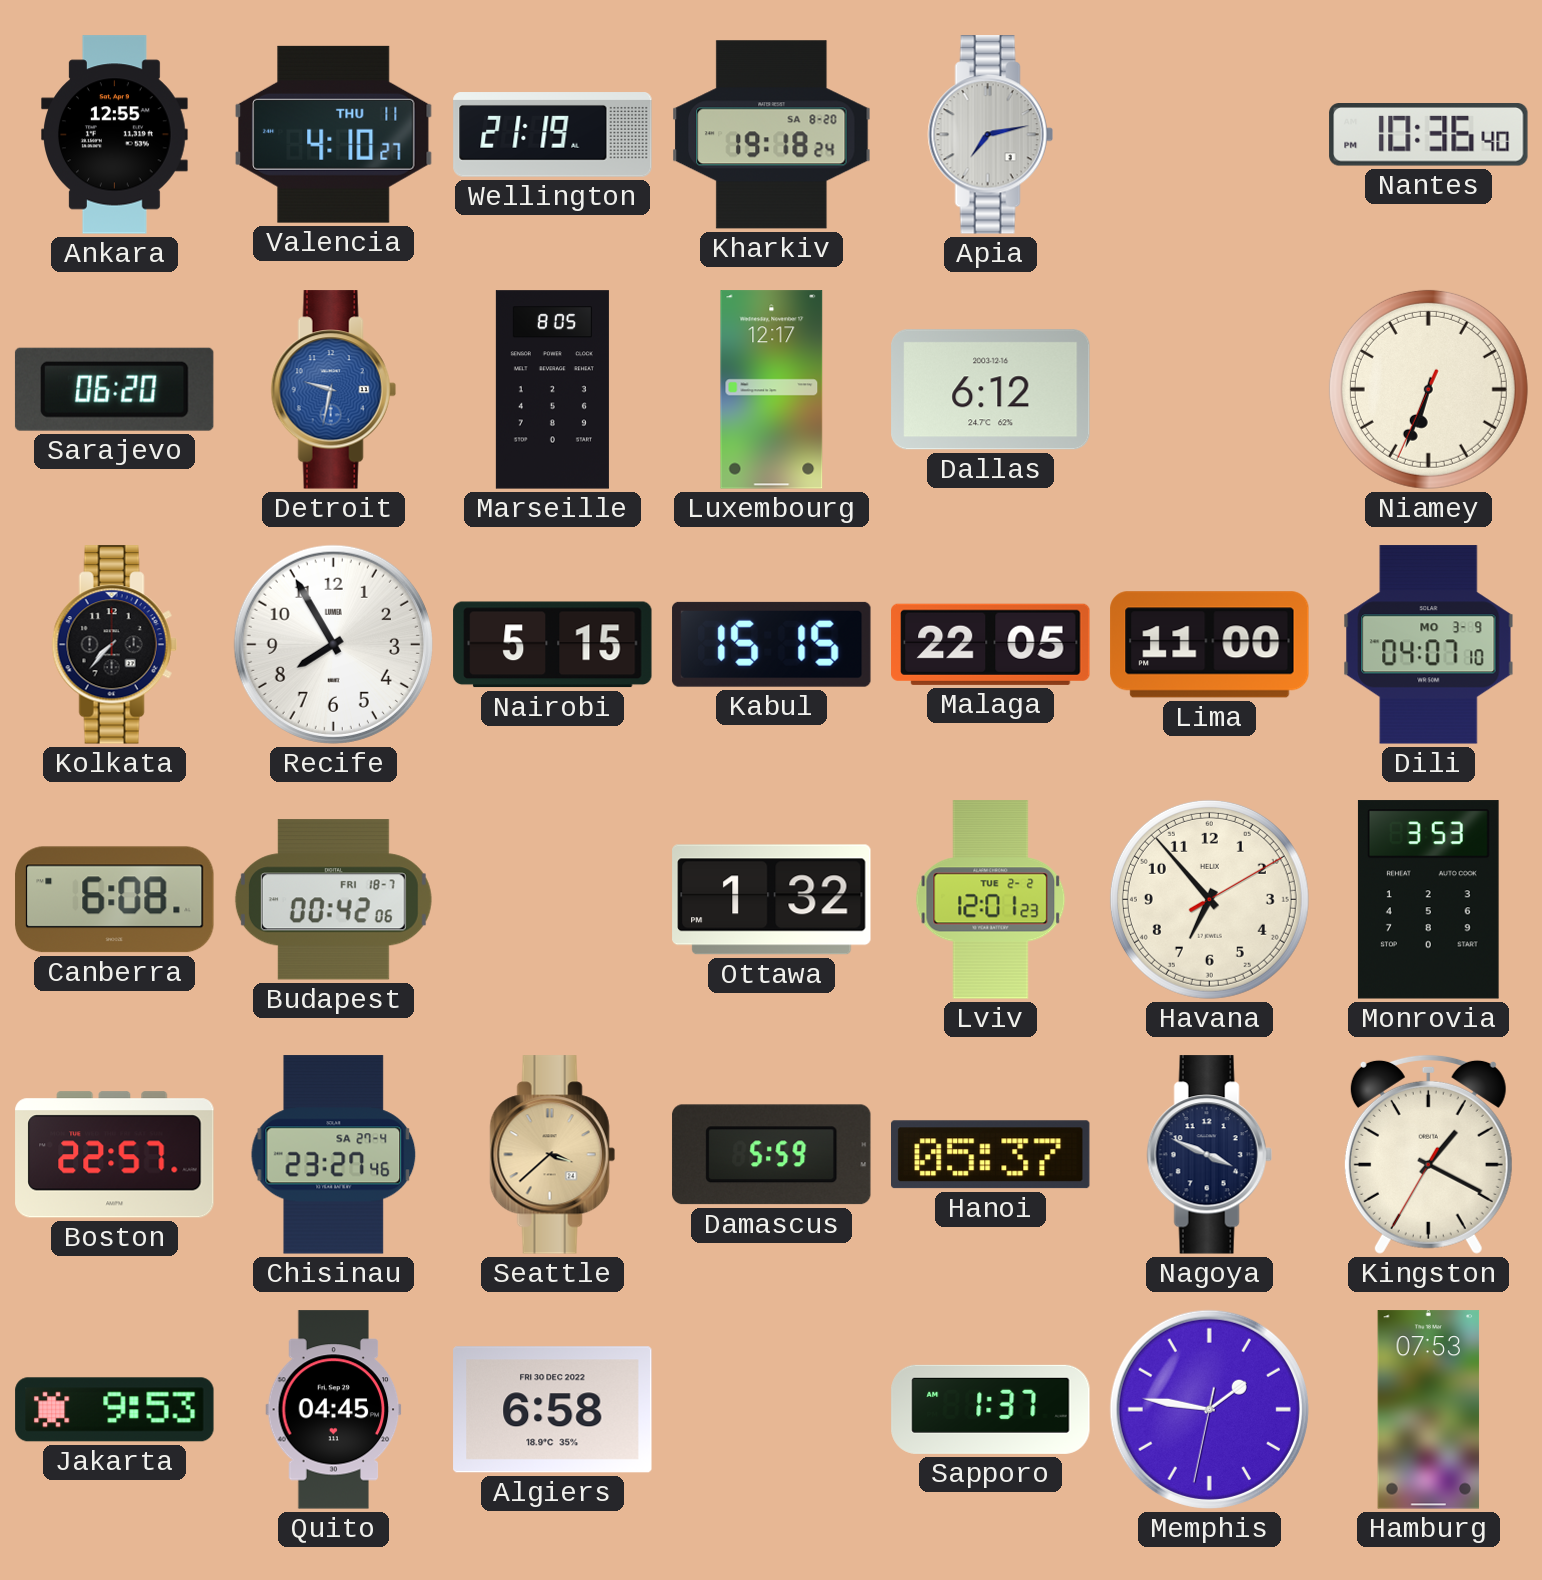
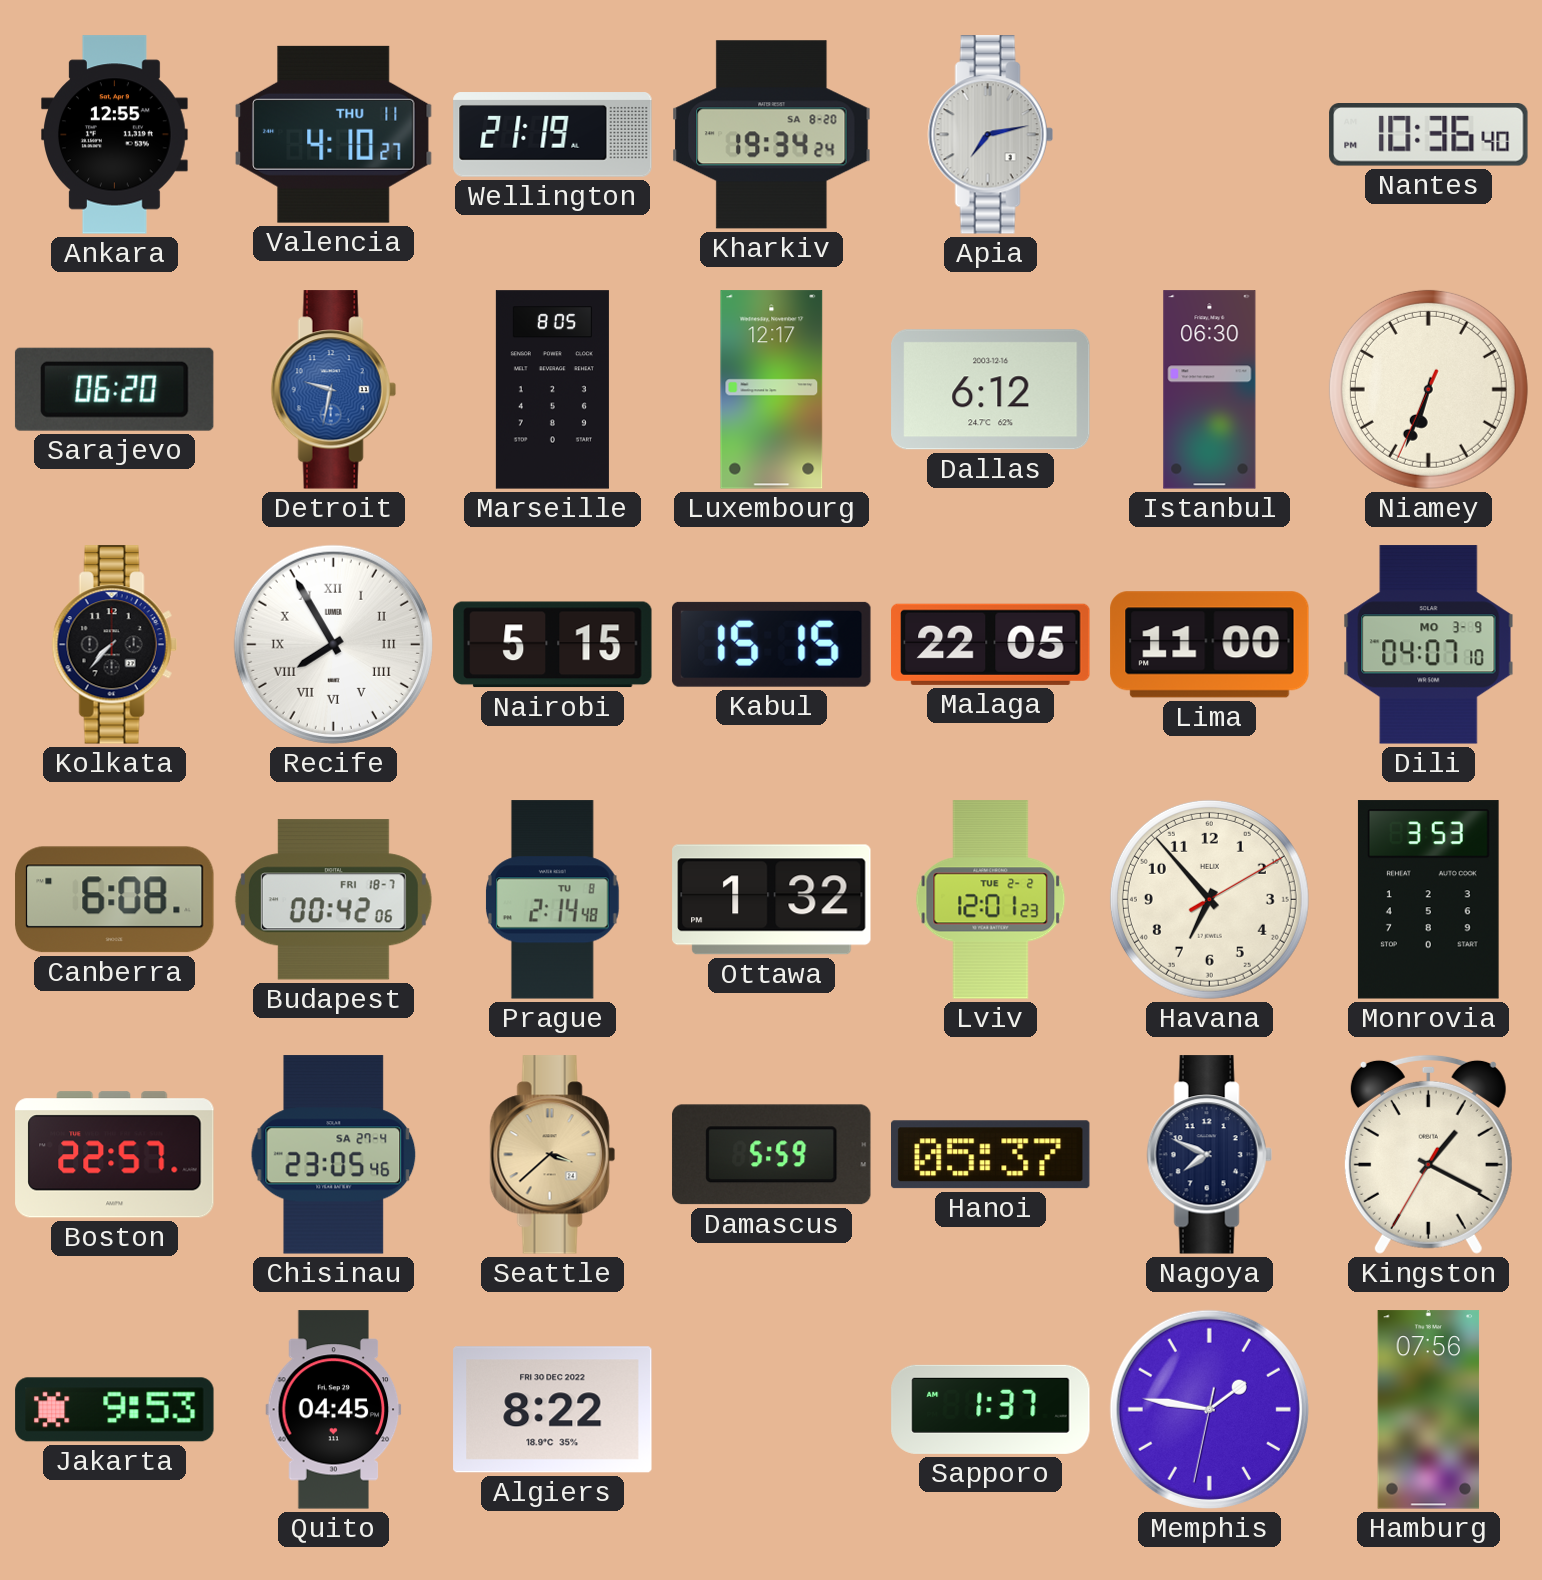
Kharkiv: 19:18 -> 19:34
Istanbul: none -> 06:30
Recife numerals: Arabic -> Roman
Prague: none -> 2:14
Chisinau: 23:27 -> 23:05
Nagoya: 3:49 -> 7:49
Algiers: 6:58 -> 8:22
Hamburg: 07:53 -> 07:56
